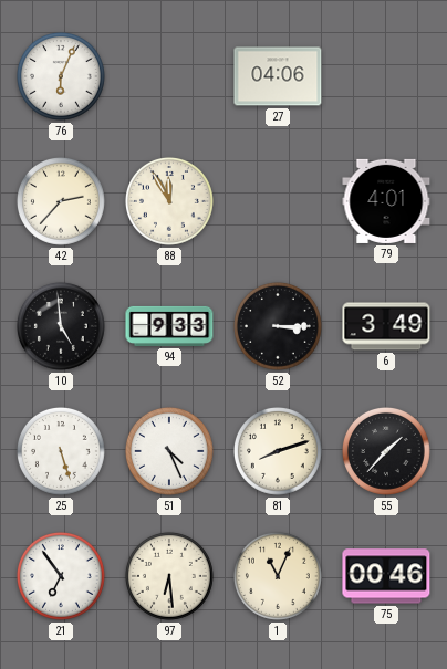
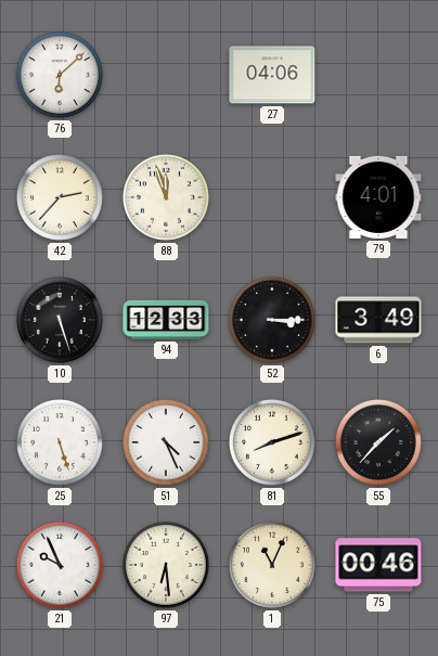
76: 6:04 -> 6:08
88: 11:55 -> 11:57
10: 4:59 -> 5:27
94: 9:33 -> 12:33
21: 6:54 -> 9:56
